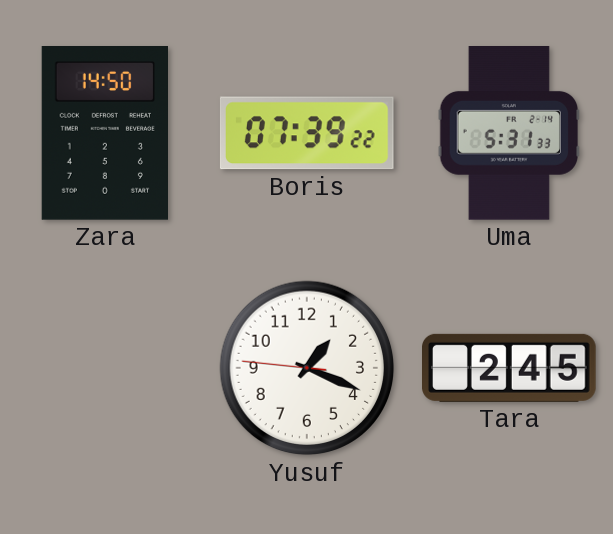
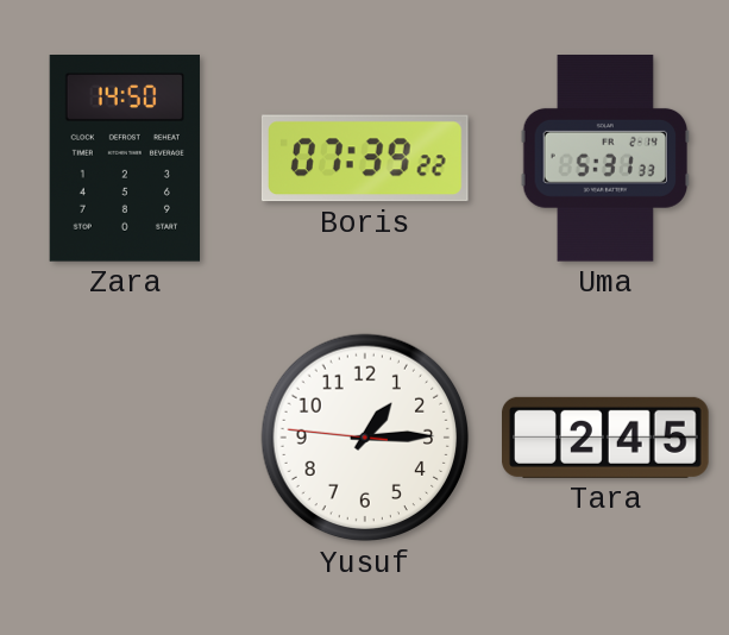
Yusuf: 1:18 -> 1:14
